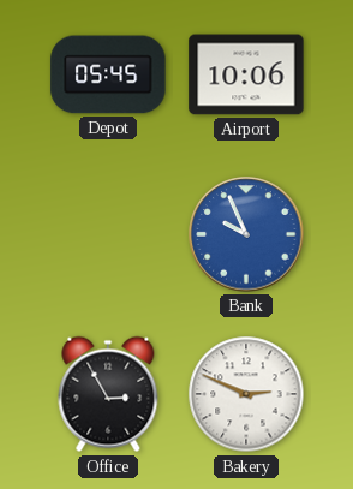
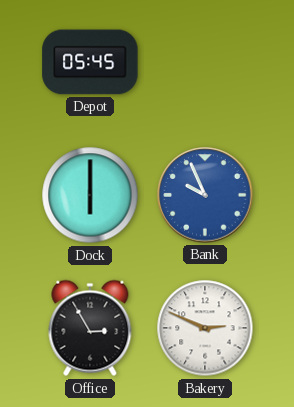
Airport: 10:06 -> none
Dock: none -> 6:00
